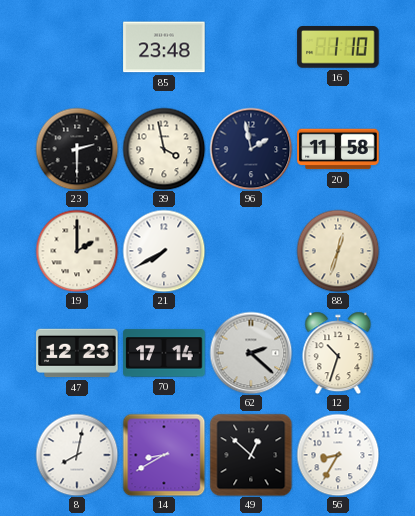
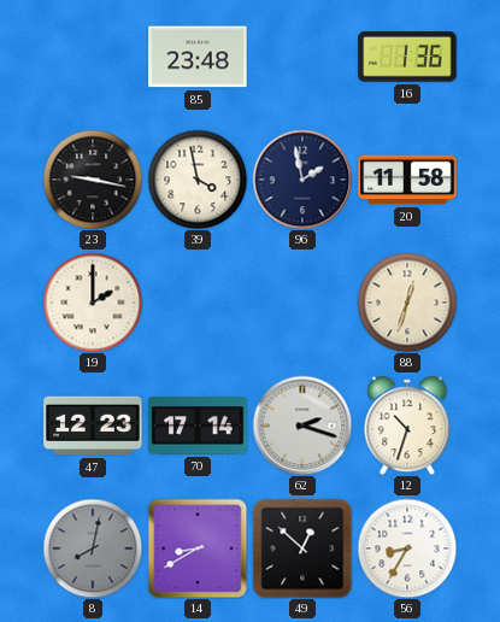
16: 1:10 -> 1:36
23: 2:30 -> 9:17
21: 7:40 -> none
62: 2:22 -> 2:18
8 dial: white -> grey
